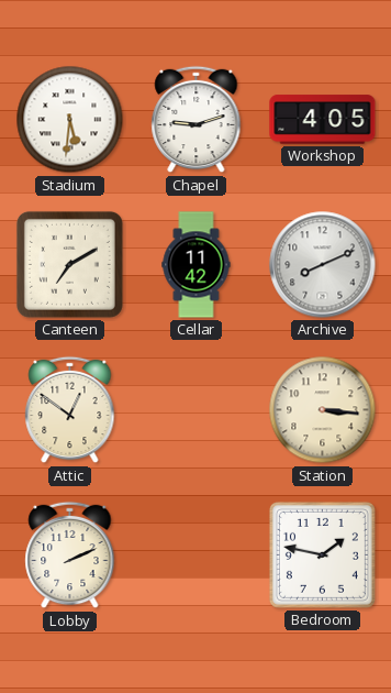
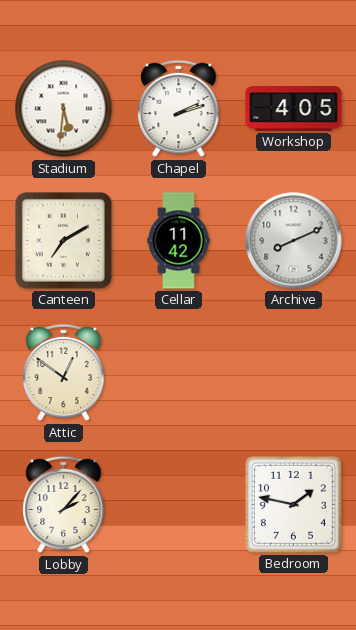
Chapel: 9:12 -> 2:12
Station: 3:16 -> none
Lobby: 2:11 -> 2:07
